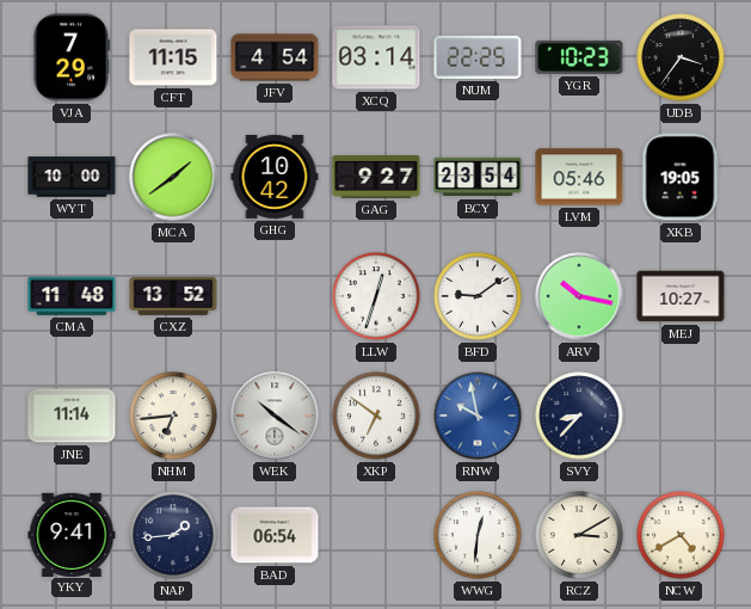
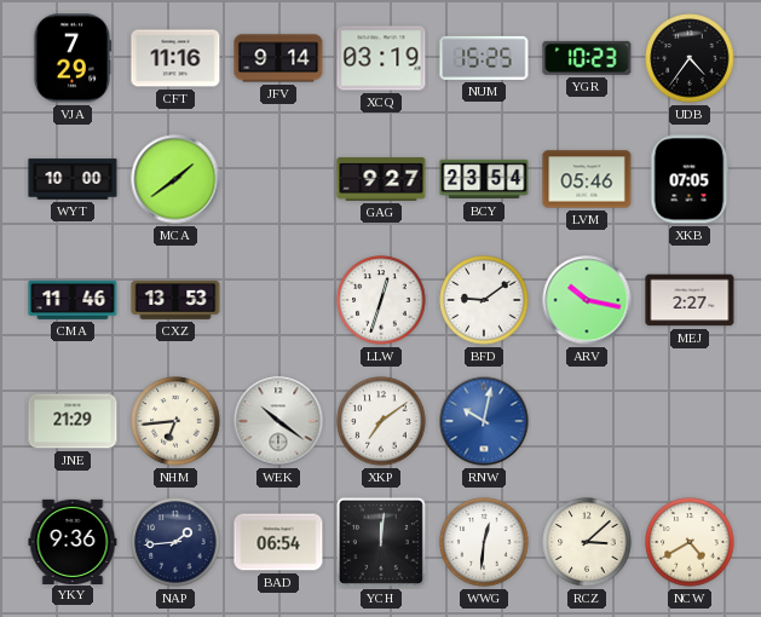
CFT: 11:15 -> 11:16
JFV: 4:54 -> 9:14
XCQ: 03:14 -> 03:19
NUM: 22:25 -> 15:25
UDB: 3:36 -> 4:36
GHG: 10:42 -> none
XKB: 19:05 -> 07:05
CMA: 11:48 -> 11:46
CXZ: 13:52 -> 13:53
MEJ: 10:27 -> 2:27
JNE: 11:14 -> 21:29
XKP: 6:51 -> 7:09
RNW: 9:58 -> 10:02
SVY: 8:37 -> none
YKY: 9:41 -> 9:36
YCH: none -> 12:01
RCZ: 3:10 -> 3:08
